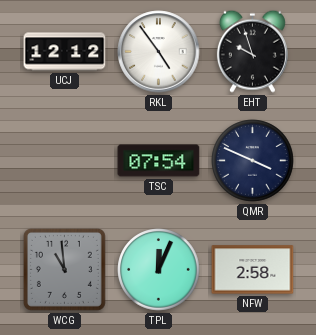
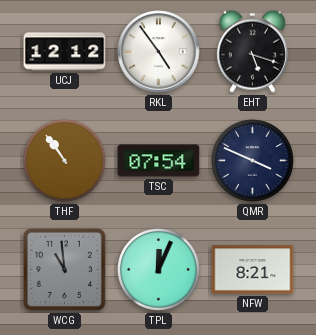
EHT: 9:57 -> 5:18
THF: none -> 10:54
NFW: 2:58 -> 8:21
